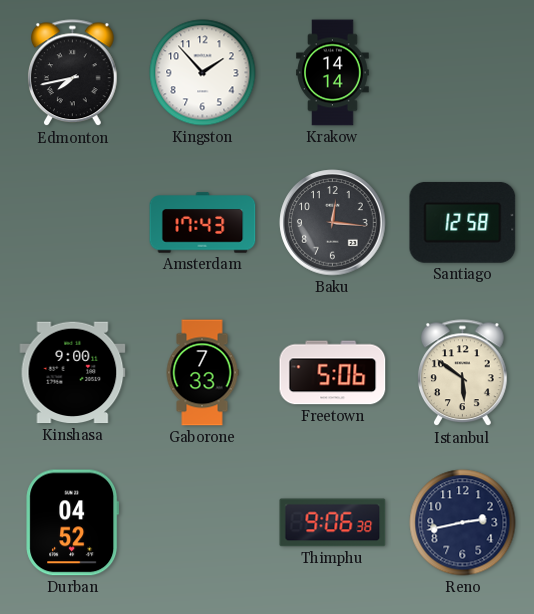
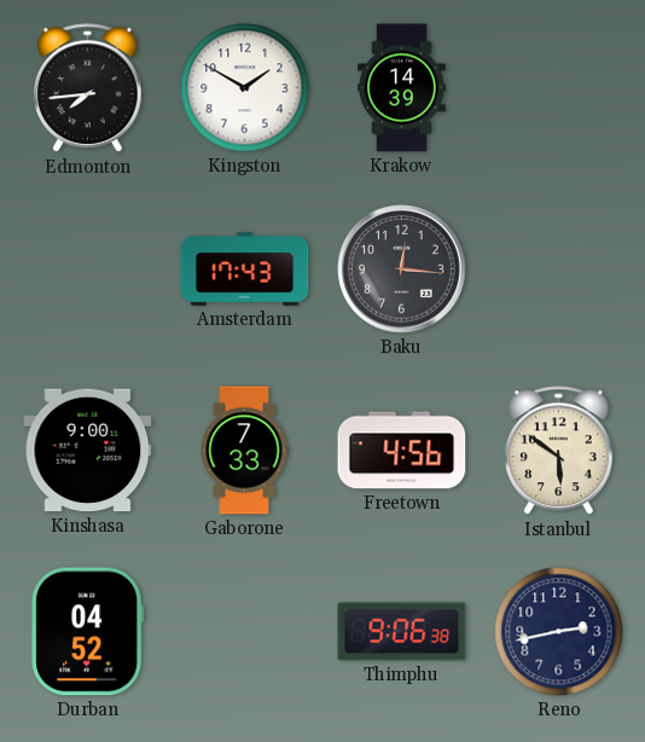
Edmonton: 7:43 -> 7:44
Kingston: 1:53 -> 1:50
Krakow: 14:14 -> 14:39
Santiago: 12:58 -> none
Freetown: 5:06 -> 4:56
